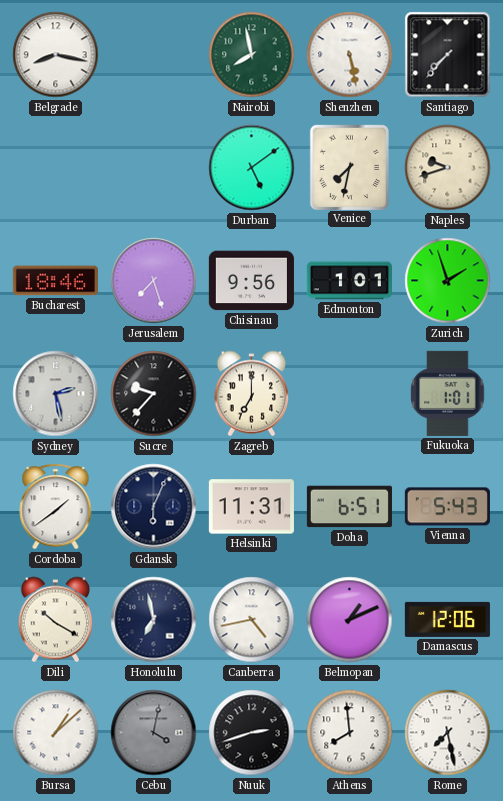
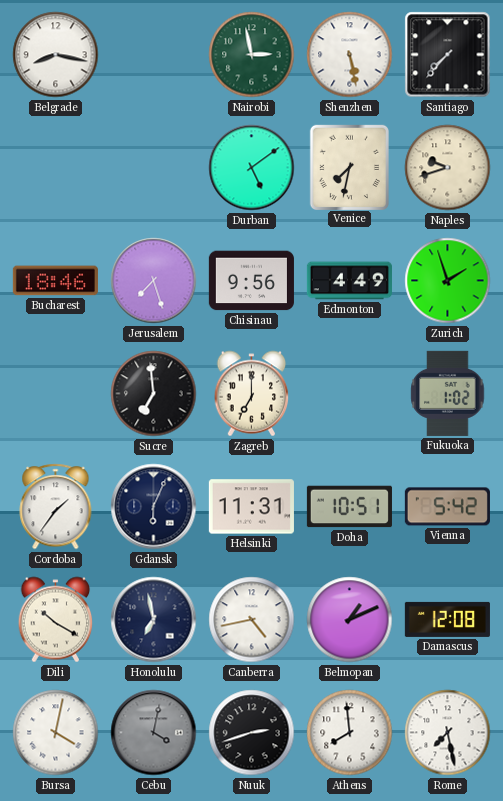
Nairobi: 7:58 -> 2:58
Edmonton: 1:01 -> 4:49
Sydney: 2:28 -> none
Sucre: 9:37 -> 6:59
Fukuoka: 1:01 -> 1:02
Cordoba: 1:39 -> 1:36
Doha: 6:51 -> 10:51
Vienna: 5:43 -> 5:42
Damascus: 12:06 -> 12:08
Bursa: 1:08 -> 4:02
